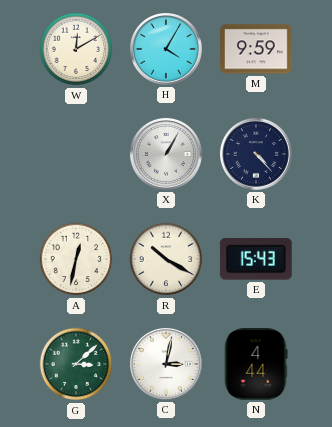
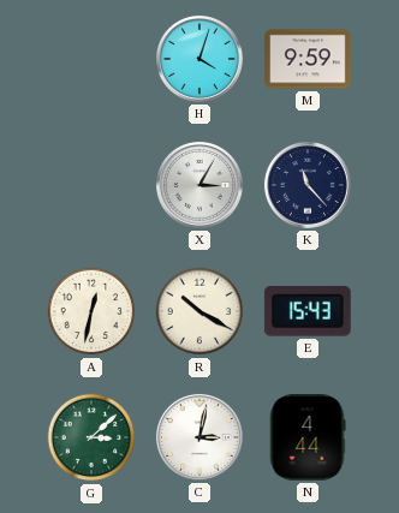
W: 12:10 -> none
H: 4:05 -> 4:03
X: 1:05 -> 3:05
K: 4:23 -> 11:23
